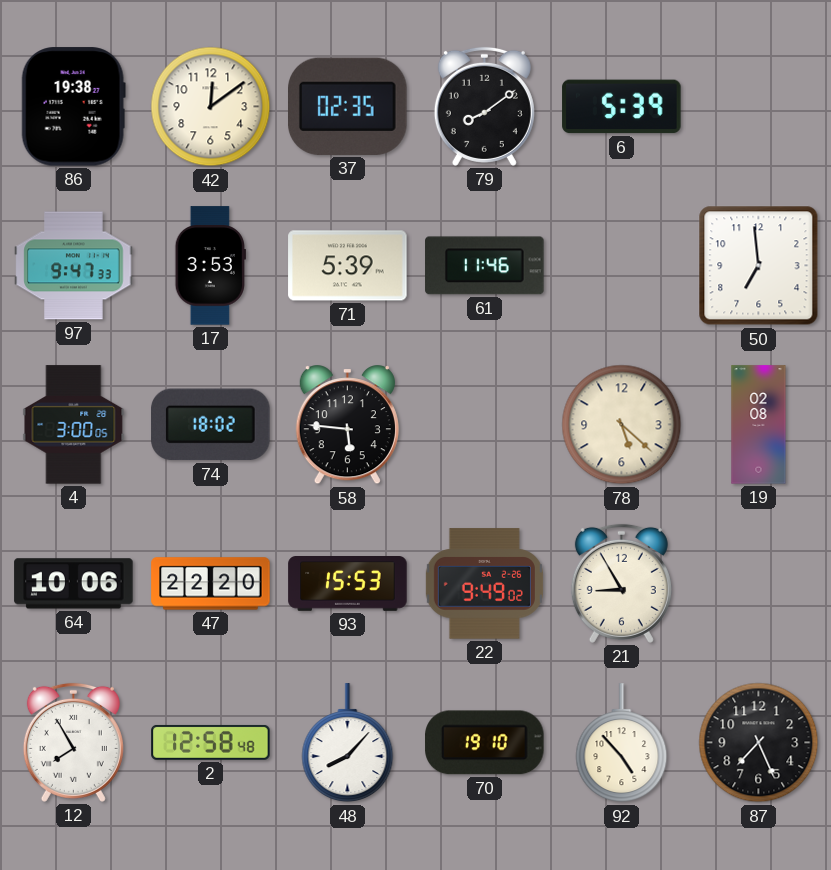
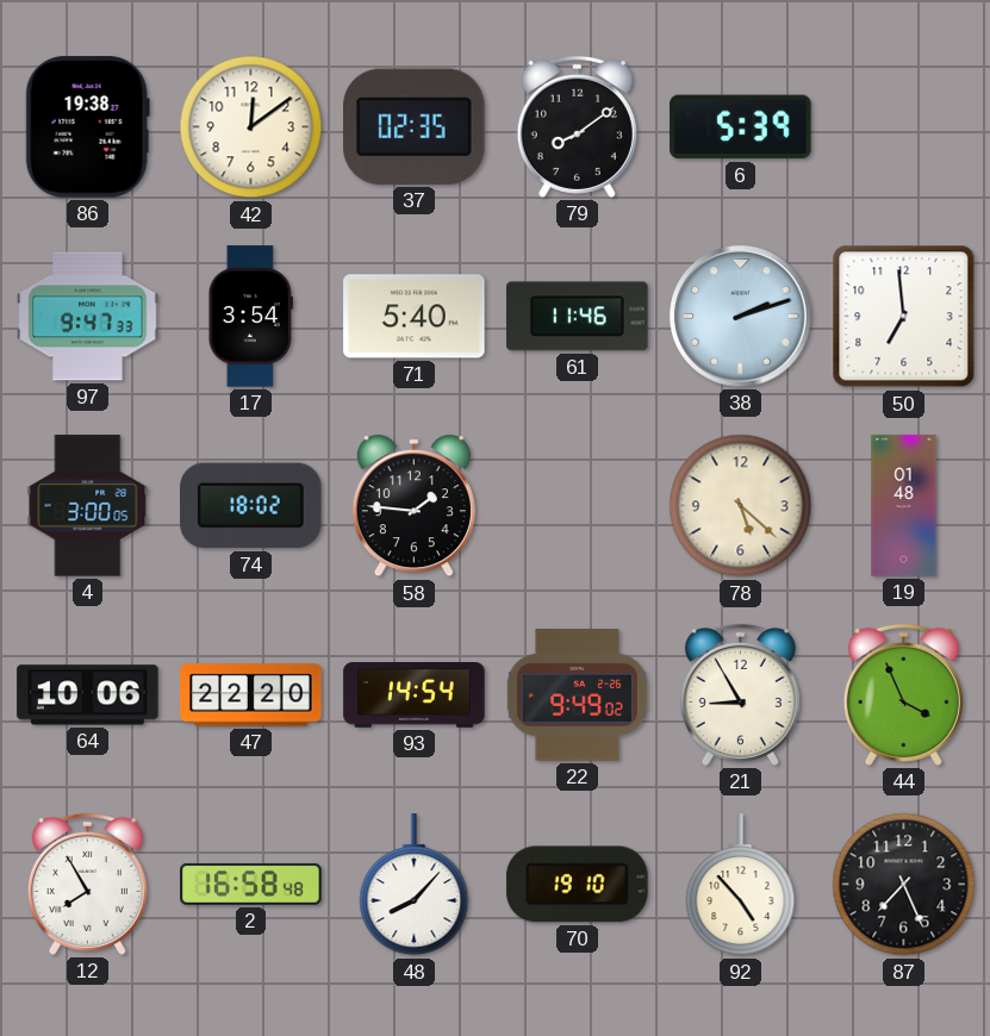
17: 3:53 -> 3:54
71: 5:39 -> 5:40
38: none -> 2:12
58: 5:46 -> 1:46
19: 02:08 -> 01:48
93: 15:53 -> 14:54
44: none -> 3:56
2: 12:58 -> 16:58
